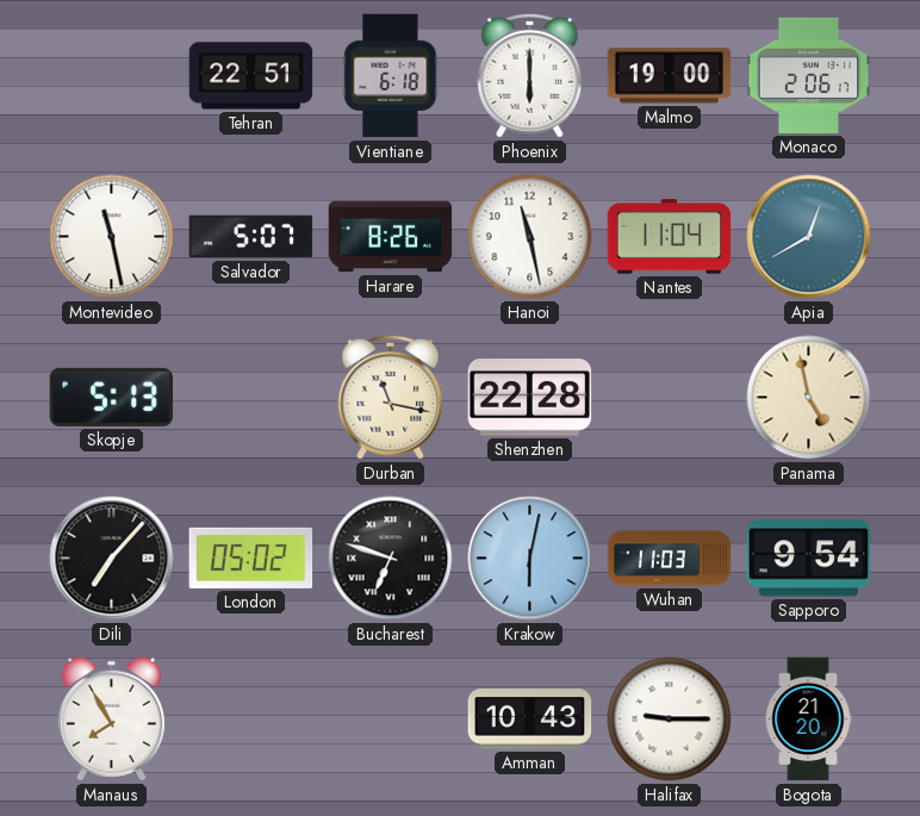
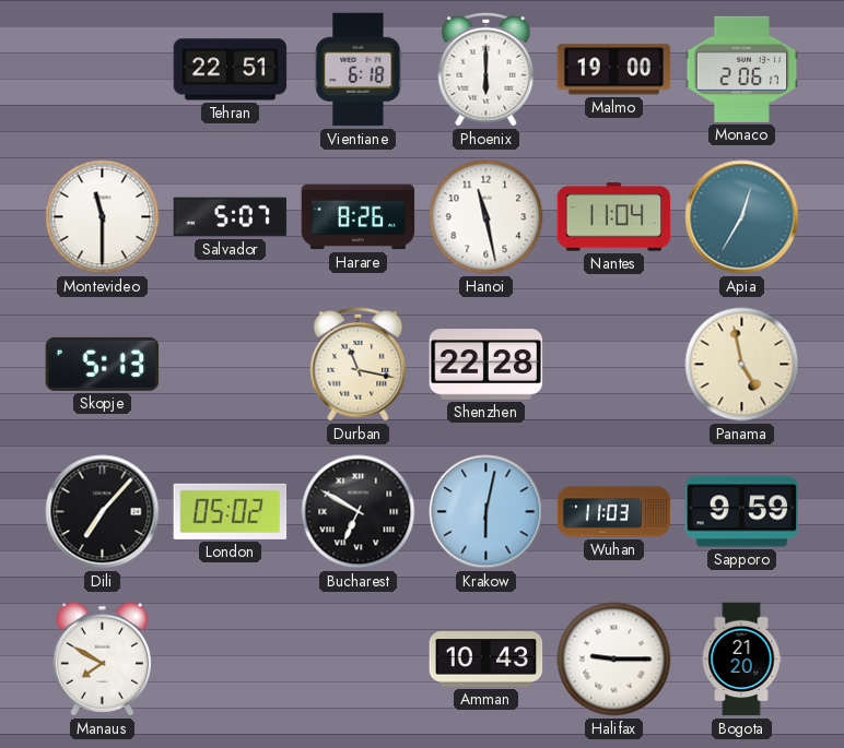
Montevideo: 11:28 -> 11:30
Apia: 12:40 -> 12:35
Bucharest: 6:48 -> 6:50
Sapporo: 9:54 -> 9:59
Manaus: 7:55 -> 7:50
